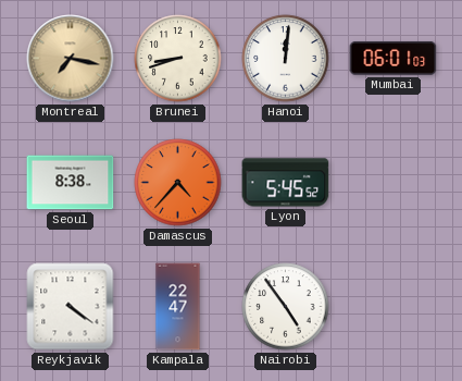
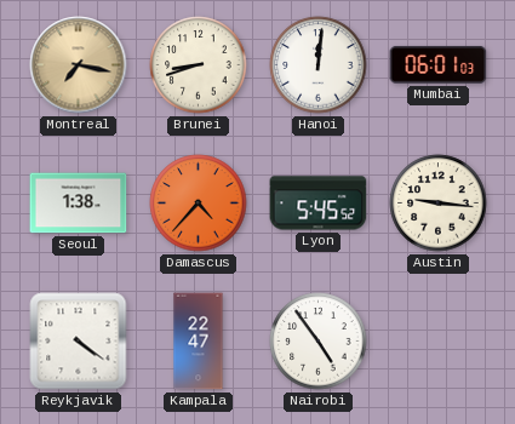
Seoul: 8:38 -> 1:38
Austin: none -> 9:16
